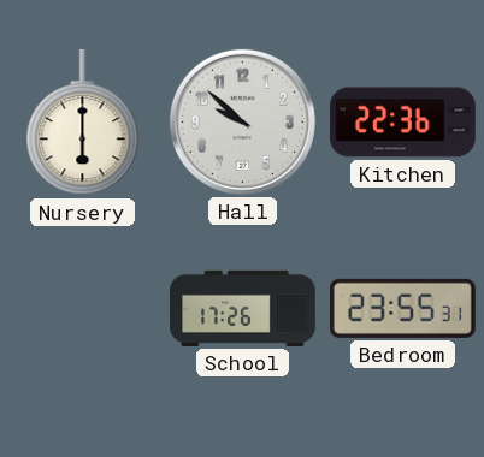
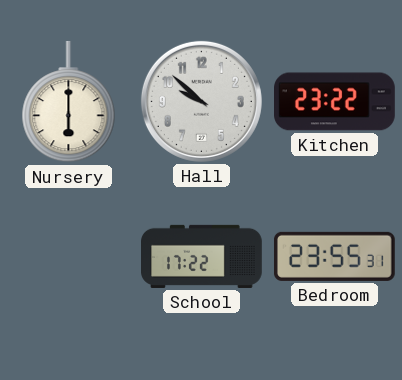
Kitchen: 22:36 -> 23:22
School: 17:26 -> 17:22
